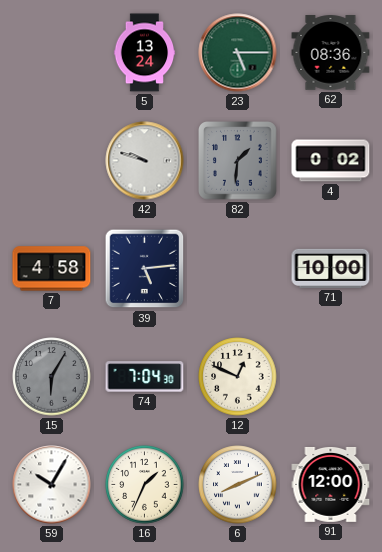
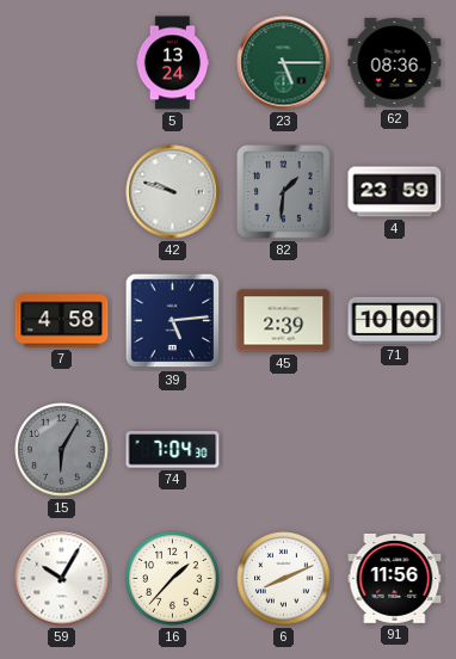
4: 0:02 -> 23:59
45: none -> 2:39
12: 12:49 -> none
16: 1:34 -> 1:37
91: 12:00 -> 11:56
